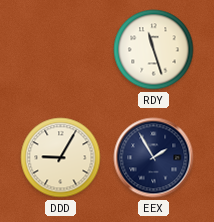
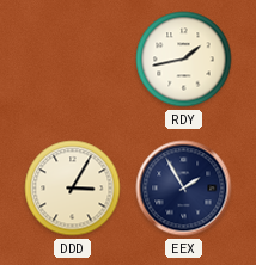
RDY: 11:27 -> 1:43
DDD: 9:05 -> 3:05
